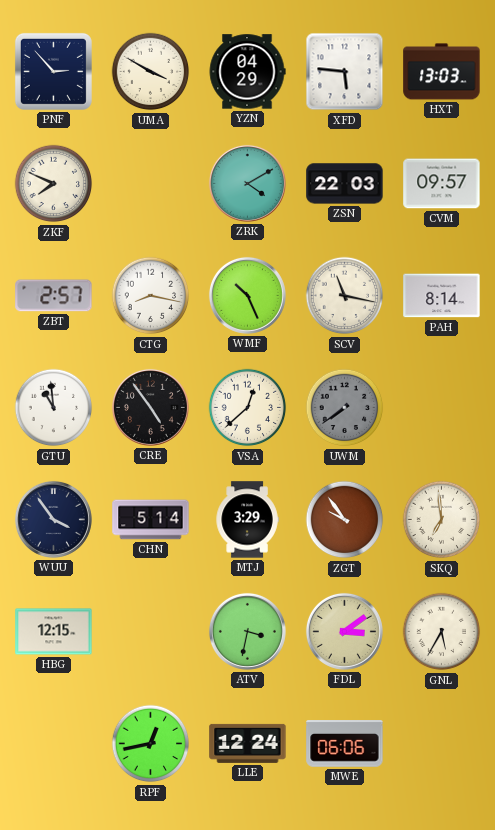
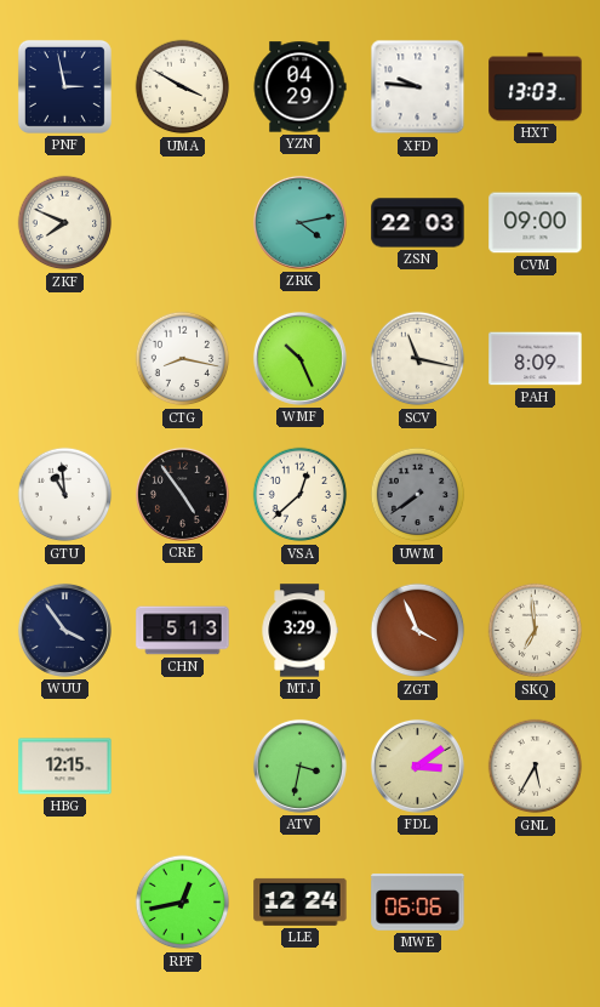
PNF: 2:53 -> 2:58
XFD: 5:46 -> 9:46
ZRK: 4:10 -> 4:13
CVM: 09:57 -> 09:00
ZBT: 2:57 -> none
PAH: 8:14 -> 8:09
CHN: 5:14 -> 5:13
ZGT: 9:54 -> 3:56
